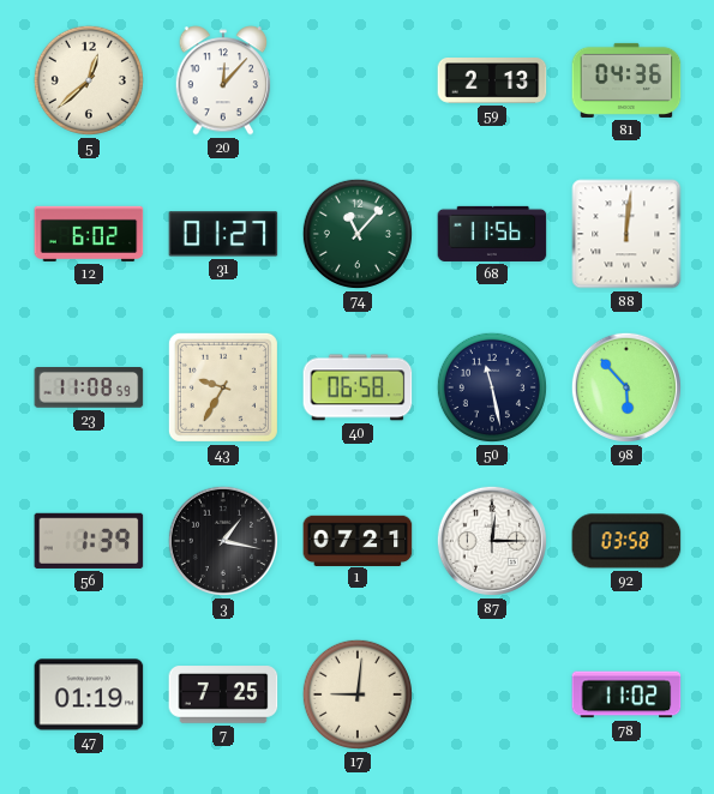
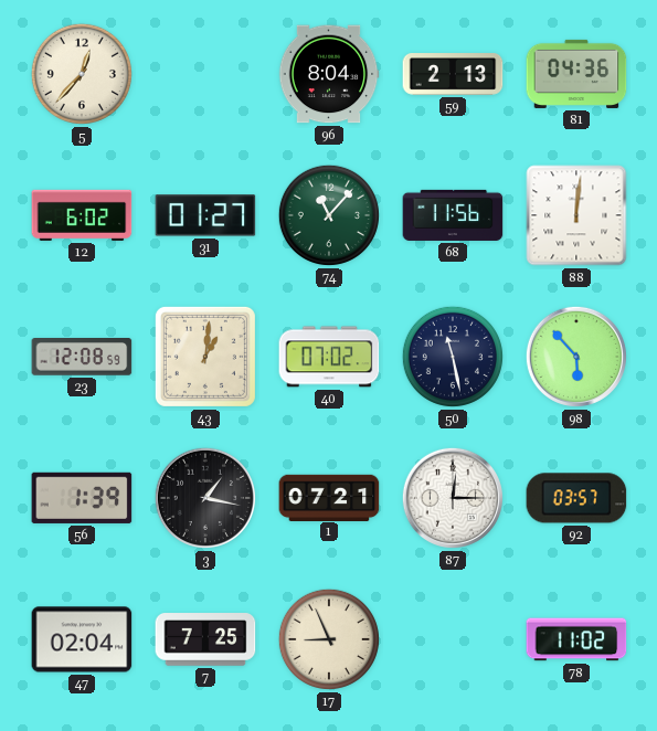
5: 12:38 -> 12:37
20: 12:07 -> none
96: none -> 8:04
23: 11:08 -> 12:08
43: 9:35 -> 1:01
40: 06:58 -> 07:02
92: 03:58 -> 03:57
47: 01:19 -> 02:04
17: 9:01 -> 8:56
